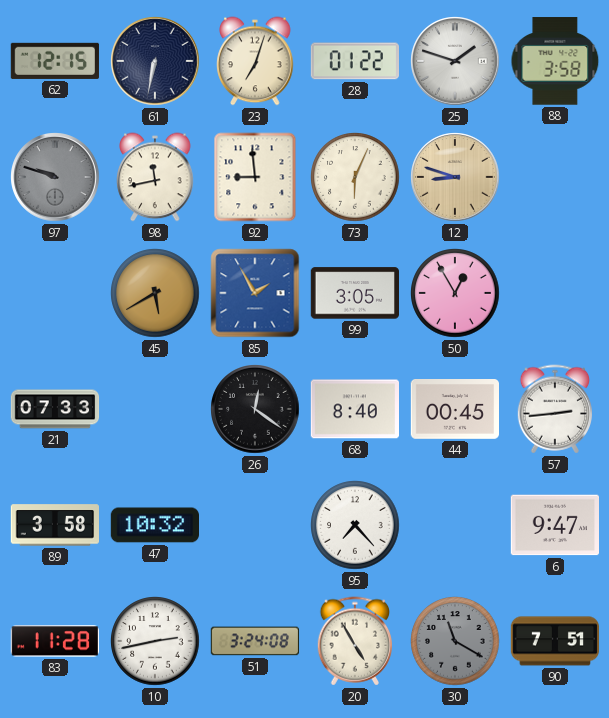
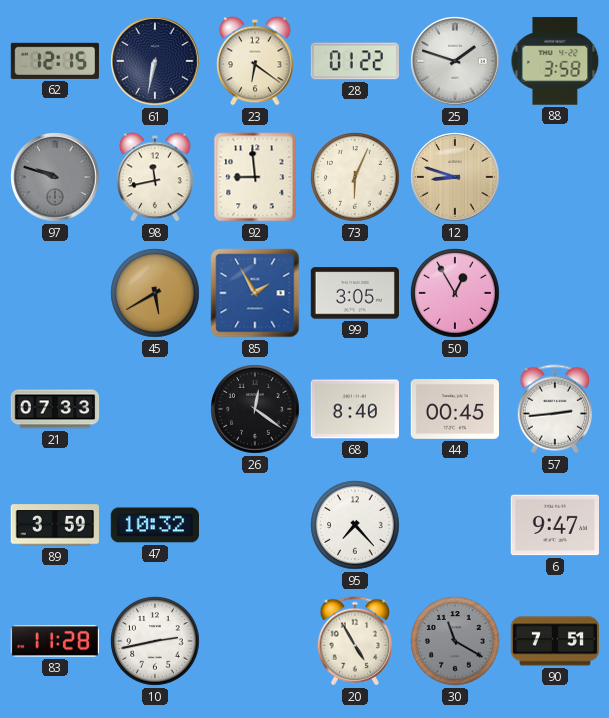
23: 7:03 -> 6:21
89: 3:58 -> 3:59
51: 3:24 -> none
